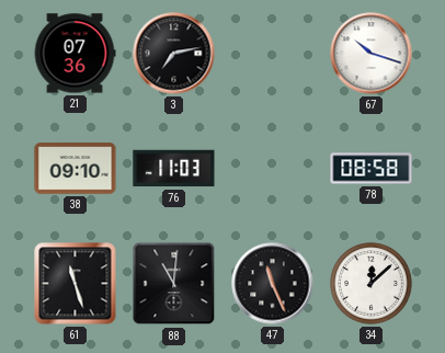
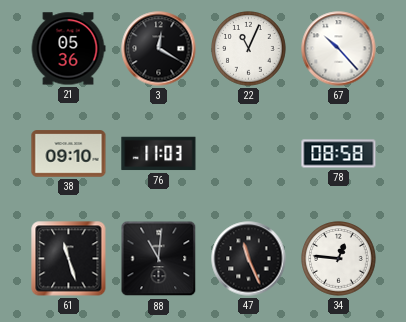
21: 07:36 -> 05:36
3: 7:13 -> 12:20
22: none -> 11:04
67: 10:18 -> 10:23
34: 12:08 -> 12:46
